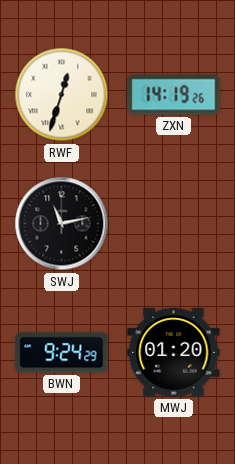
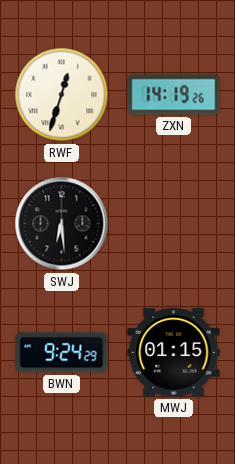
SWJ: 11:13 -> 6:29
MWJ: 01:20 -> 01:15
